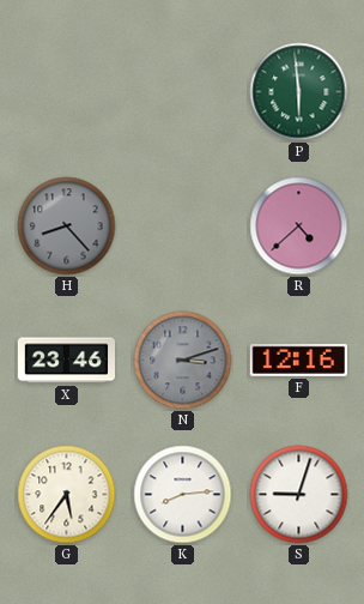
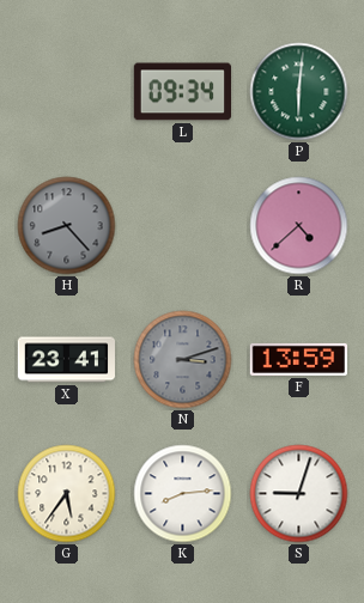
L: none -> 09:34
P: 5:59 -> 6:01
X: 23:46 -> 23:41
F: 12:16 -> 13:59
